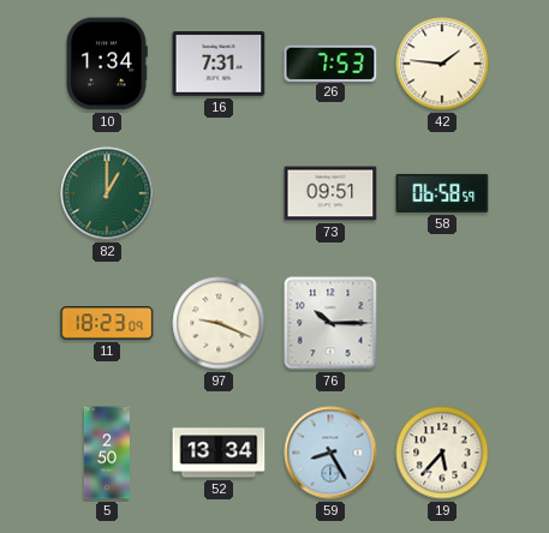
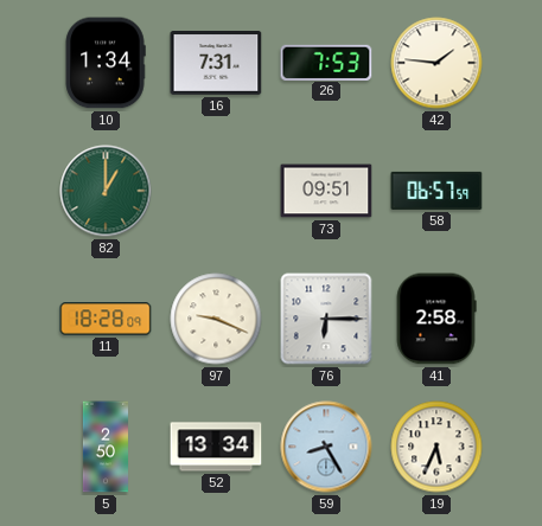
58: 06:58 -> 06:57
11: 18:23 -> 18:28
76: 10:15 -> 6:15
41: none -> 2:58
19: 5:37 -> 5:34
